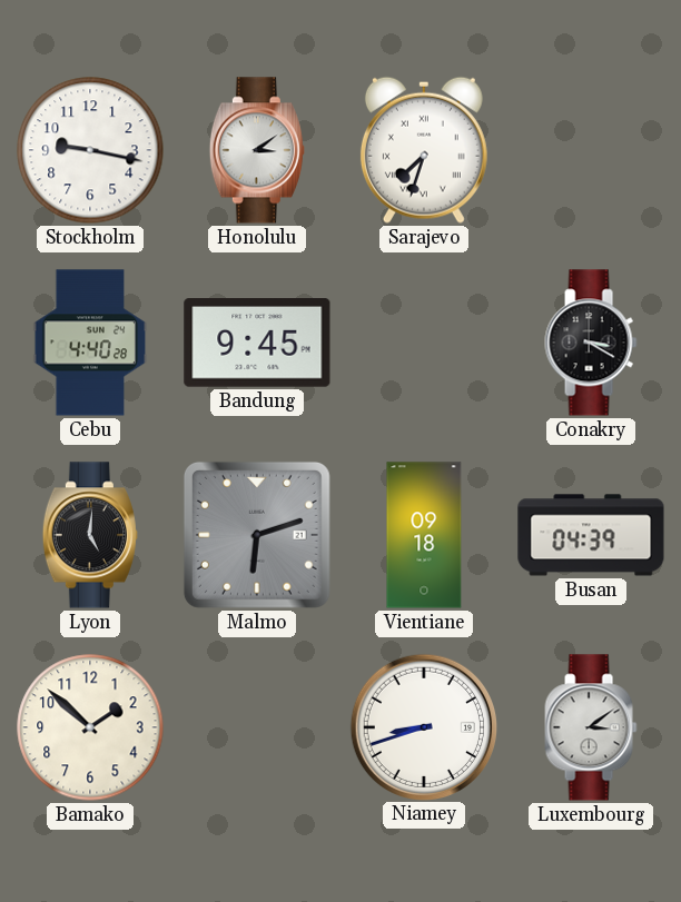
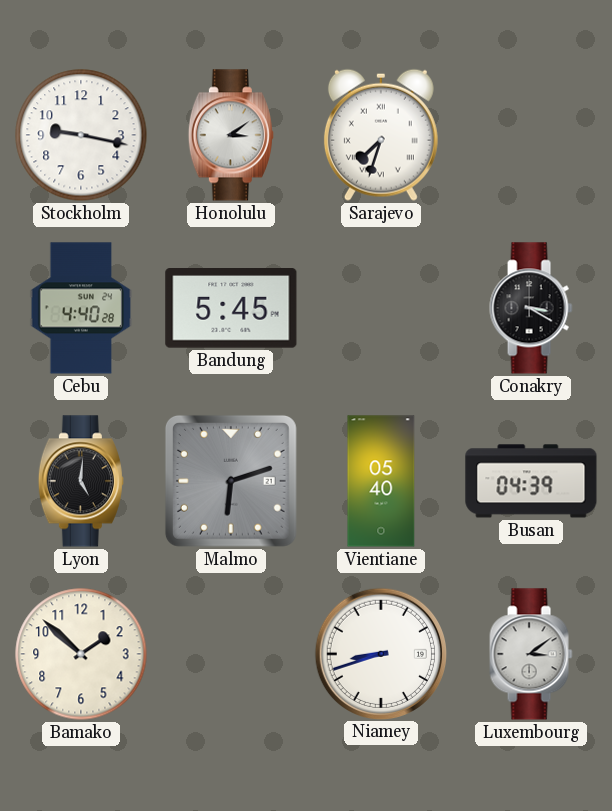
Bandung: 9:45 -> 5:45
Vientiane: 09:18 -> 05:40
